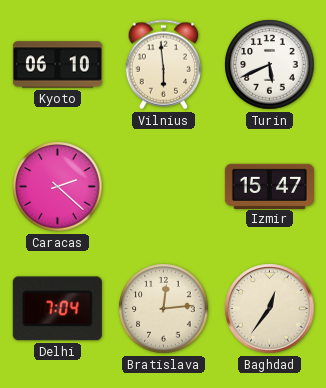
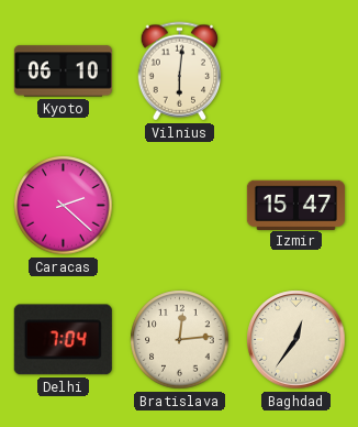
Vilnius: 5:59 -> 6:01
Turin: 5:41 -> none
